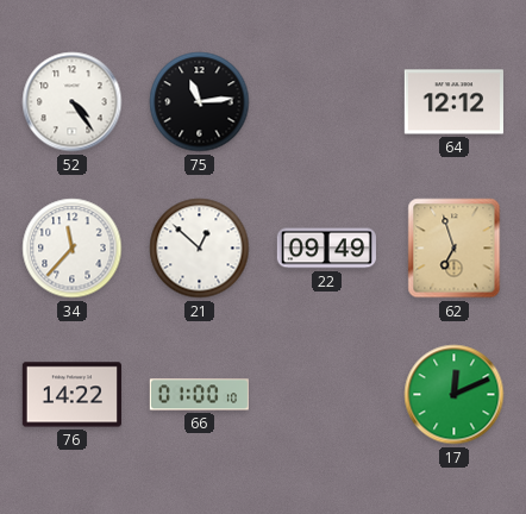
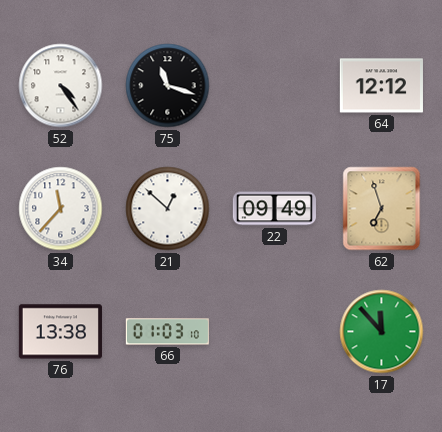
75: 11:14 -> 11:18
76: 14:22 -> 13:38
66: 01:00 -> 01:03
17: 12:11 -> 11:53
